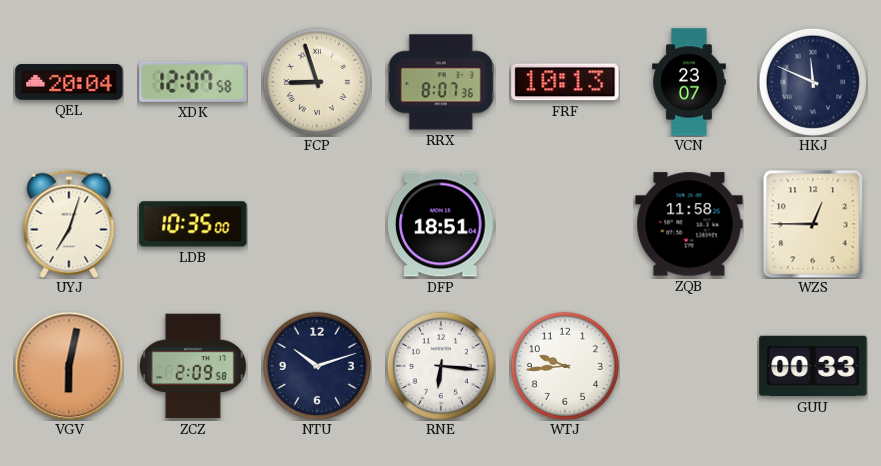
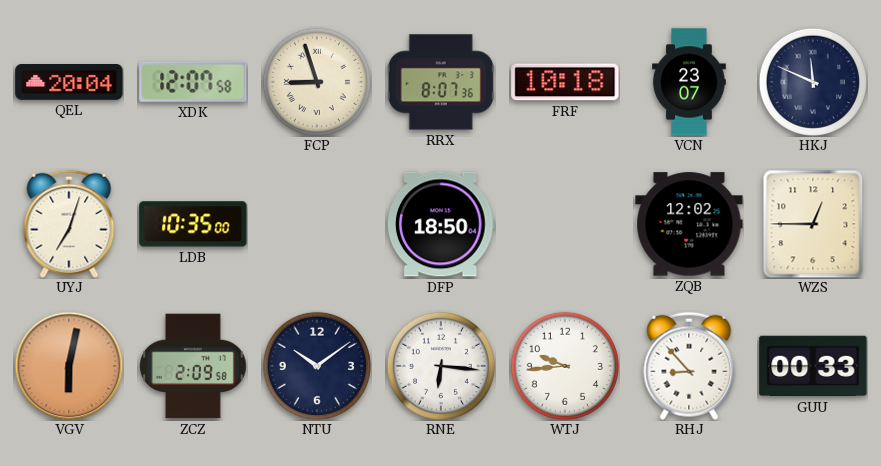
FRF: 10:13 -> 10:18
DFP: 18:51 -> 18:50
ZQB: 11:58 -> 12:02
NTU: 10:12 -> 10:09
RHJ: none -> 8:53
